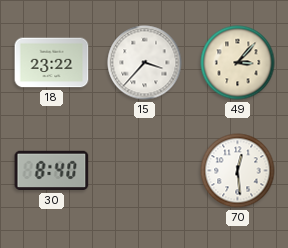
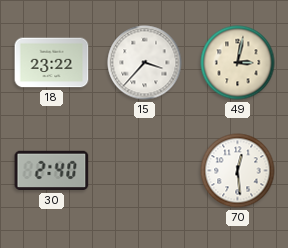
49: 3:07 -> 3:02
30: 8:40 -> 2:40
